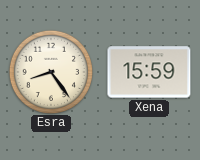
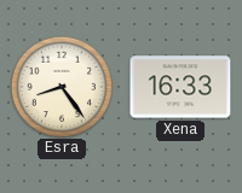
Xena: 15:59 -> 16:33
